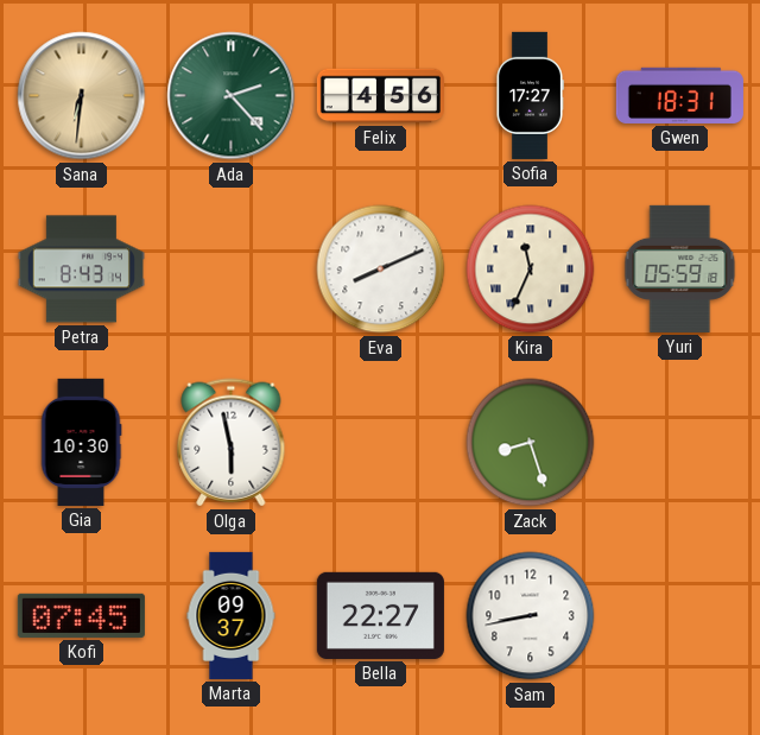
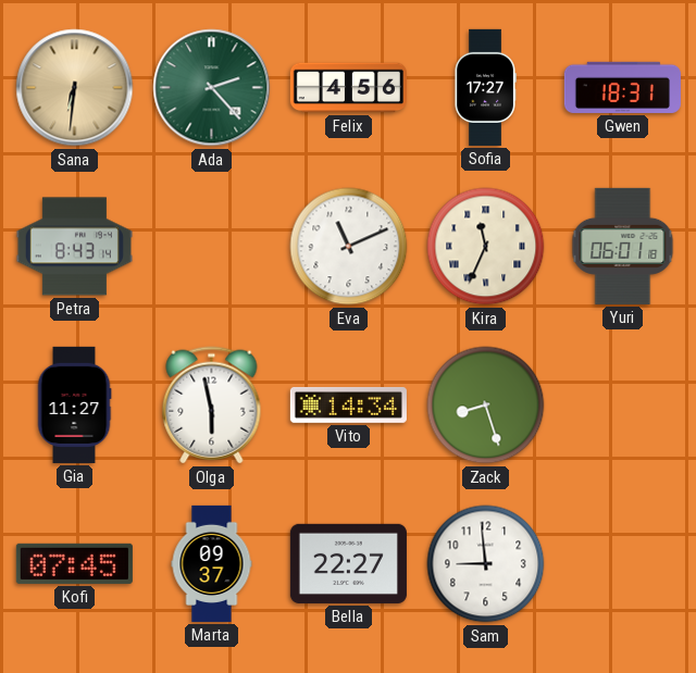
Eva: 8:11 -> 11:11
Yuri: 05:59 -> 06:01
Gia: 10:30 -> 11:27
Vito: none -> 14:34
Sam: 8:43 -> 8:59
